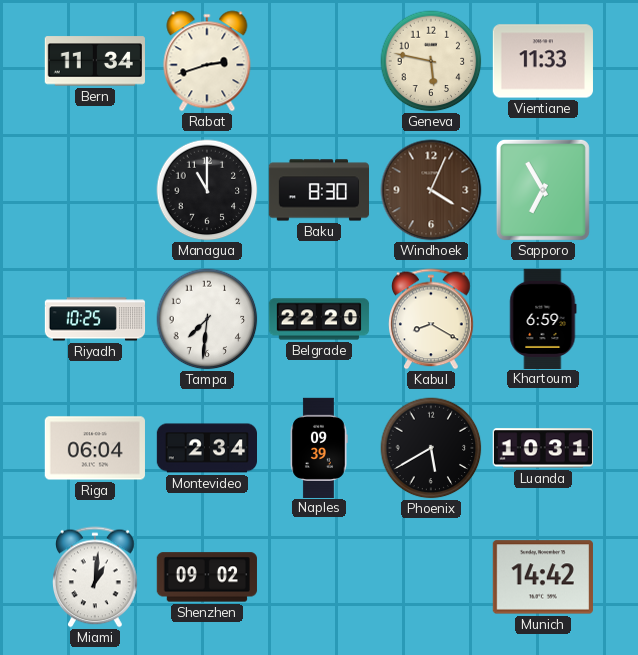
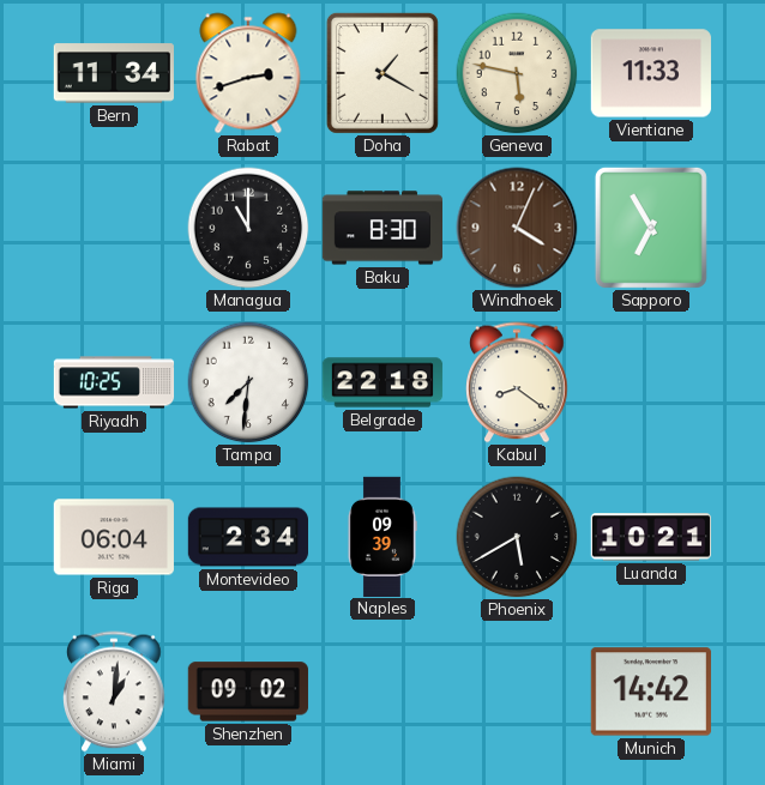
Doha: none -> 1:20
Belgrade: 22:20 -> 22:18
Kabul: 8:20 -> 8:21
Khartoum: 6:59 -> none
Luanda: 10:31 -> 10:21
